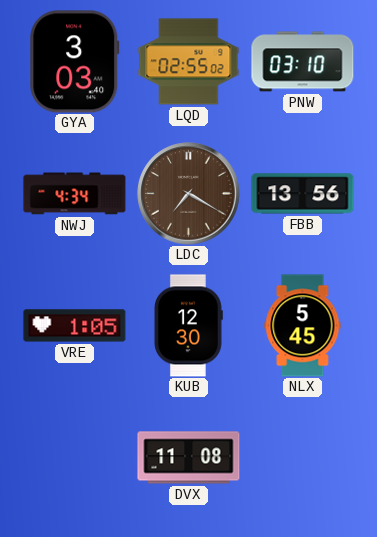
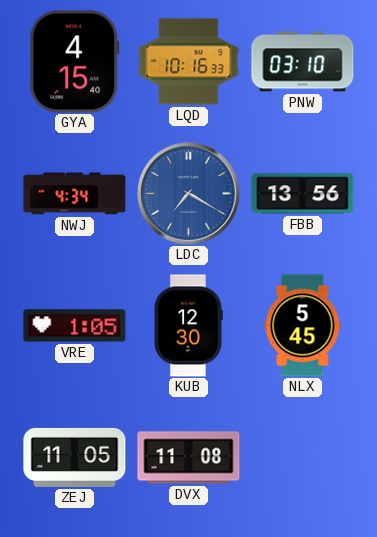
GYA: 3:03 -> 4:15
LQD: 02:55 -> 10:16
LDC dial: brown -> blue
ZEJ: none -> 11:05
